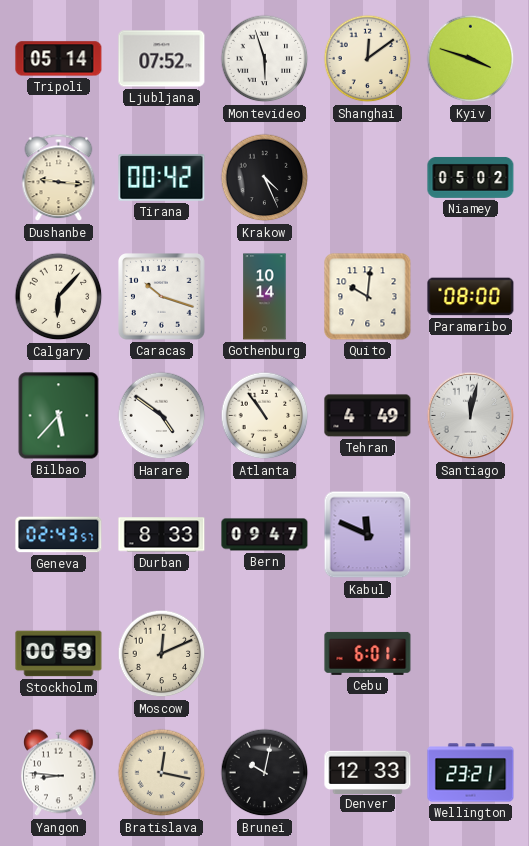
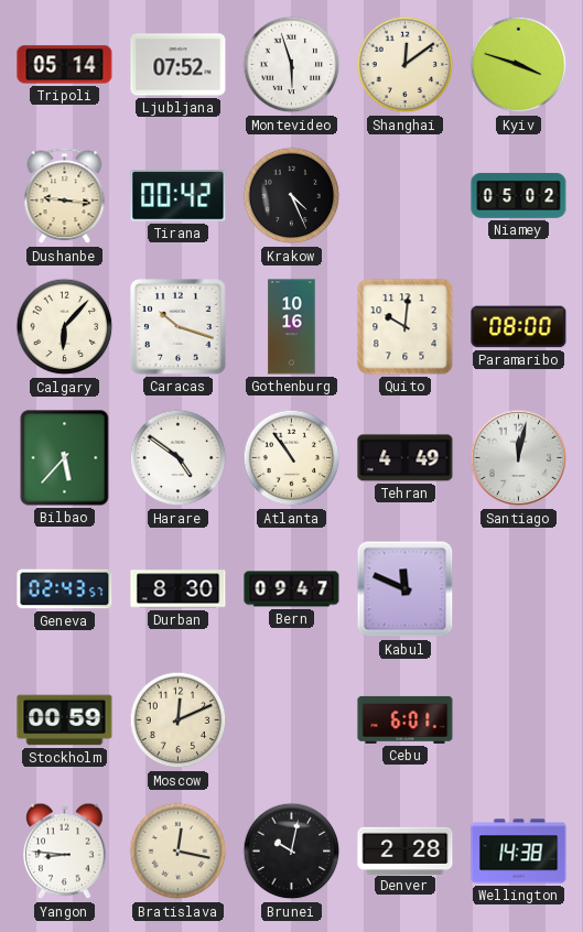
Gothenburg: 10:14 -> 10:16
Durban: 8:33 -> 8:30
Denver: 12:33 -> 2:28
Wellington: 23:21 -> 14:38
